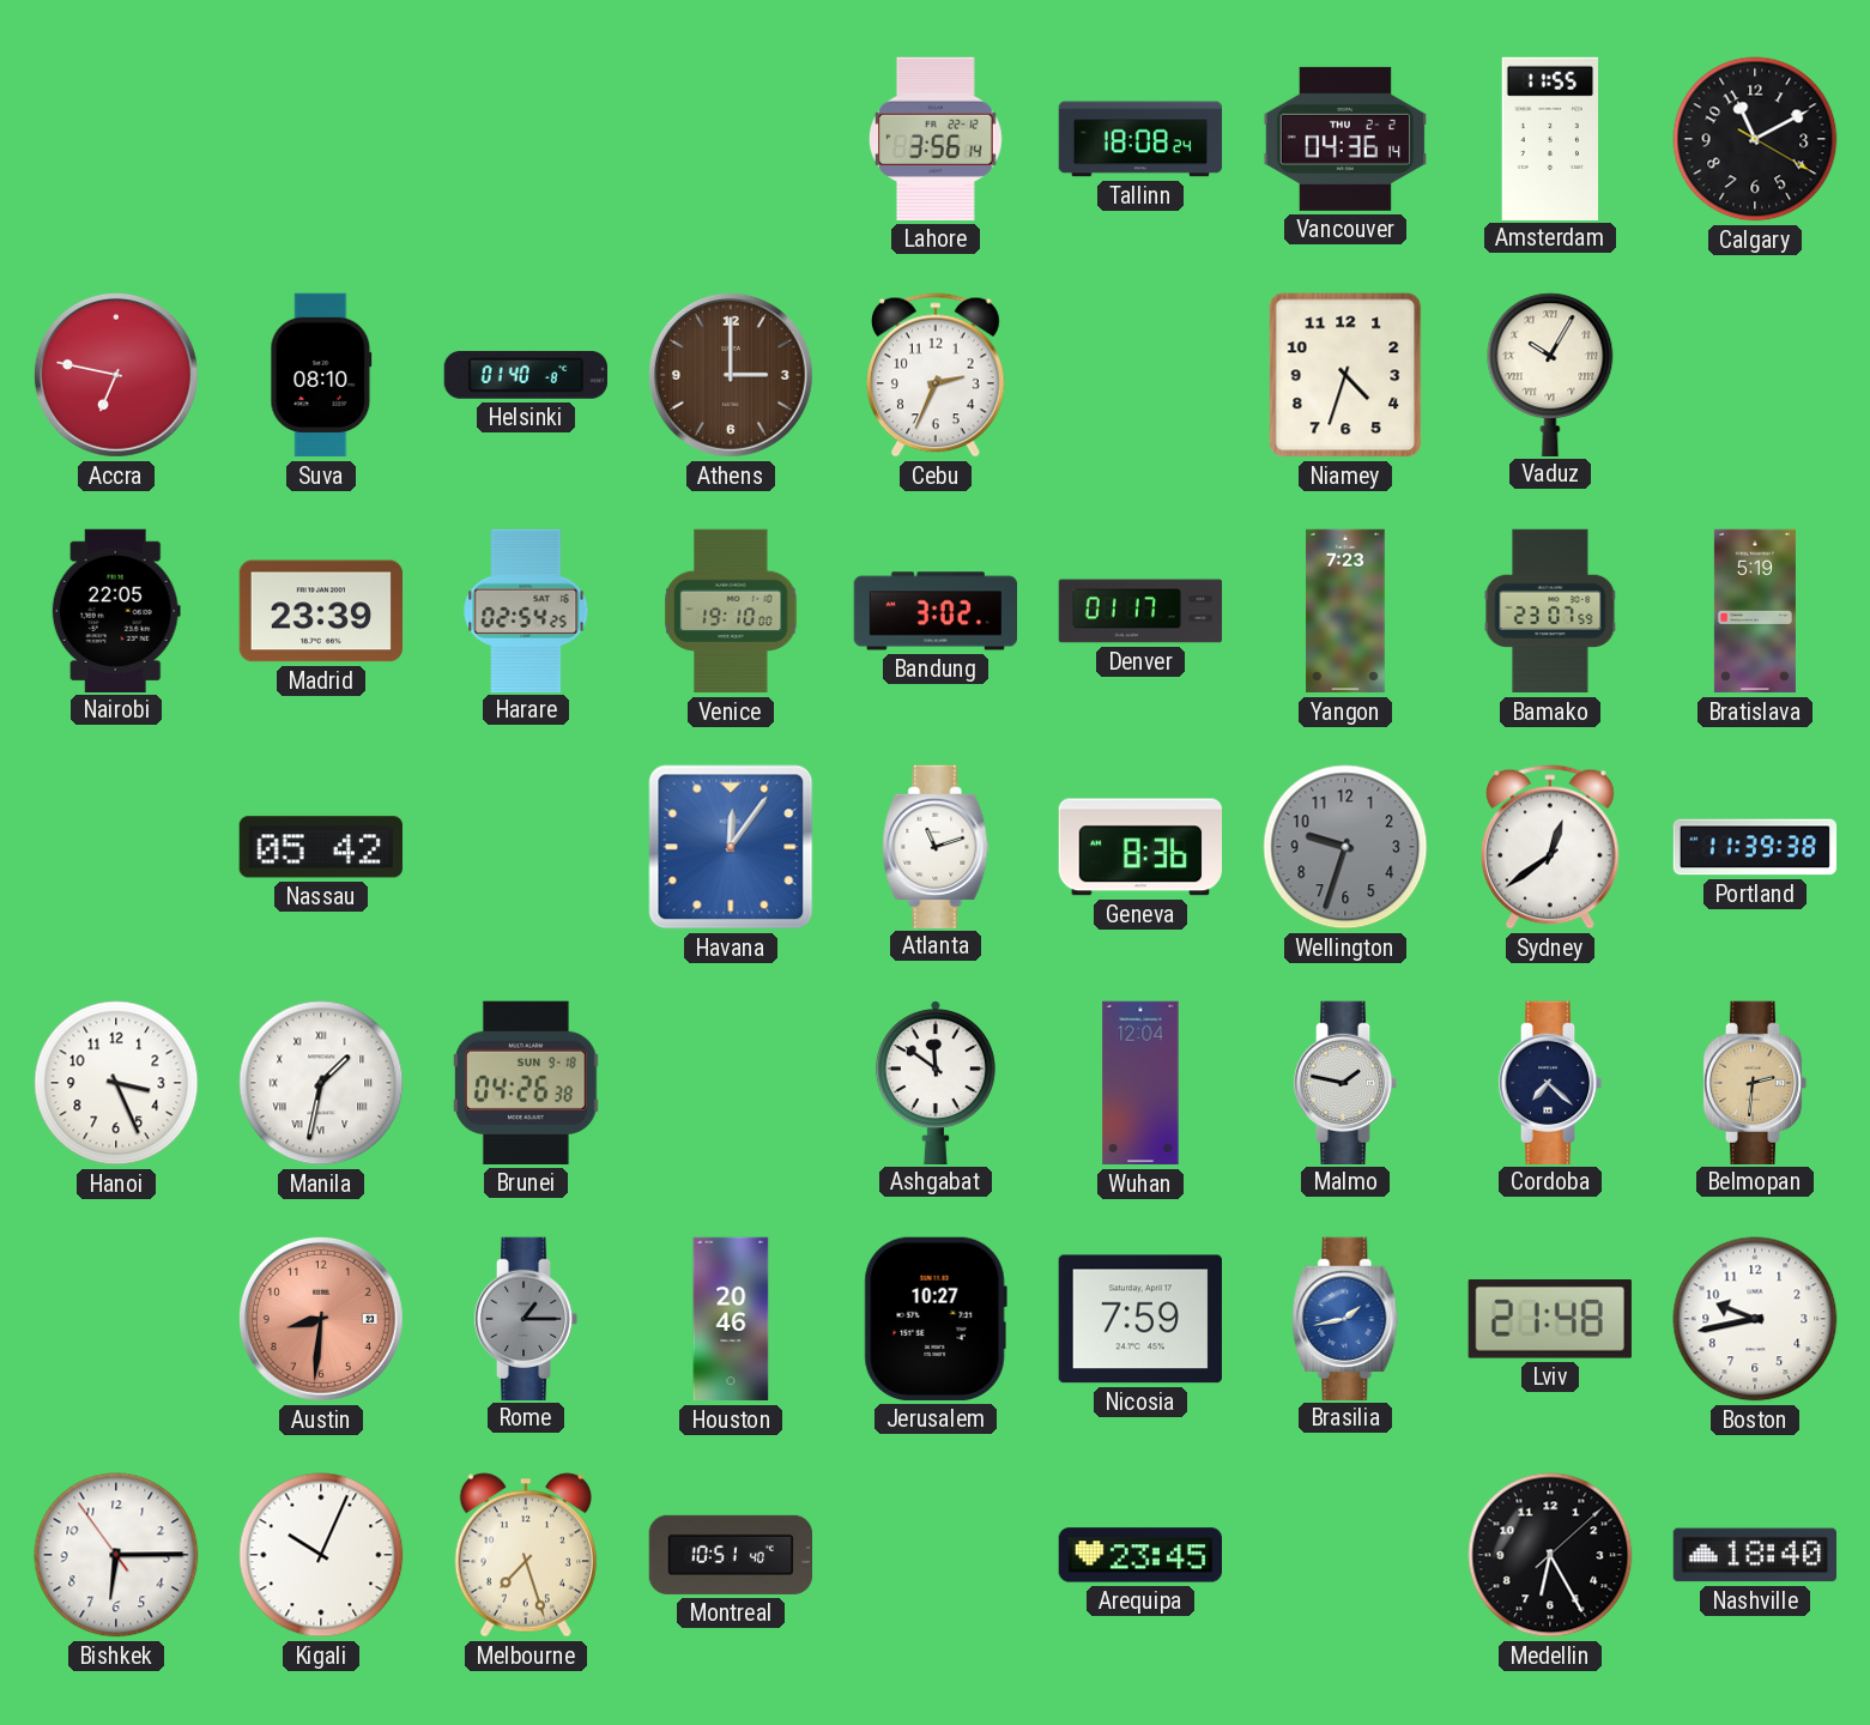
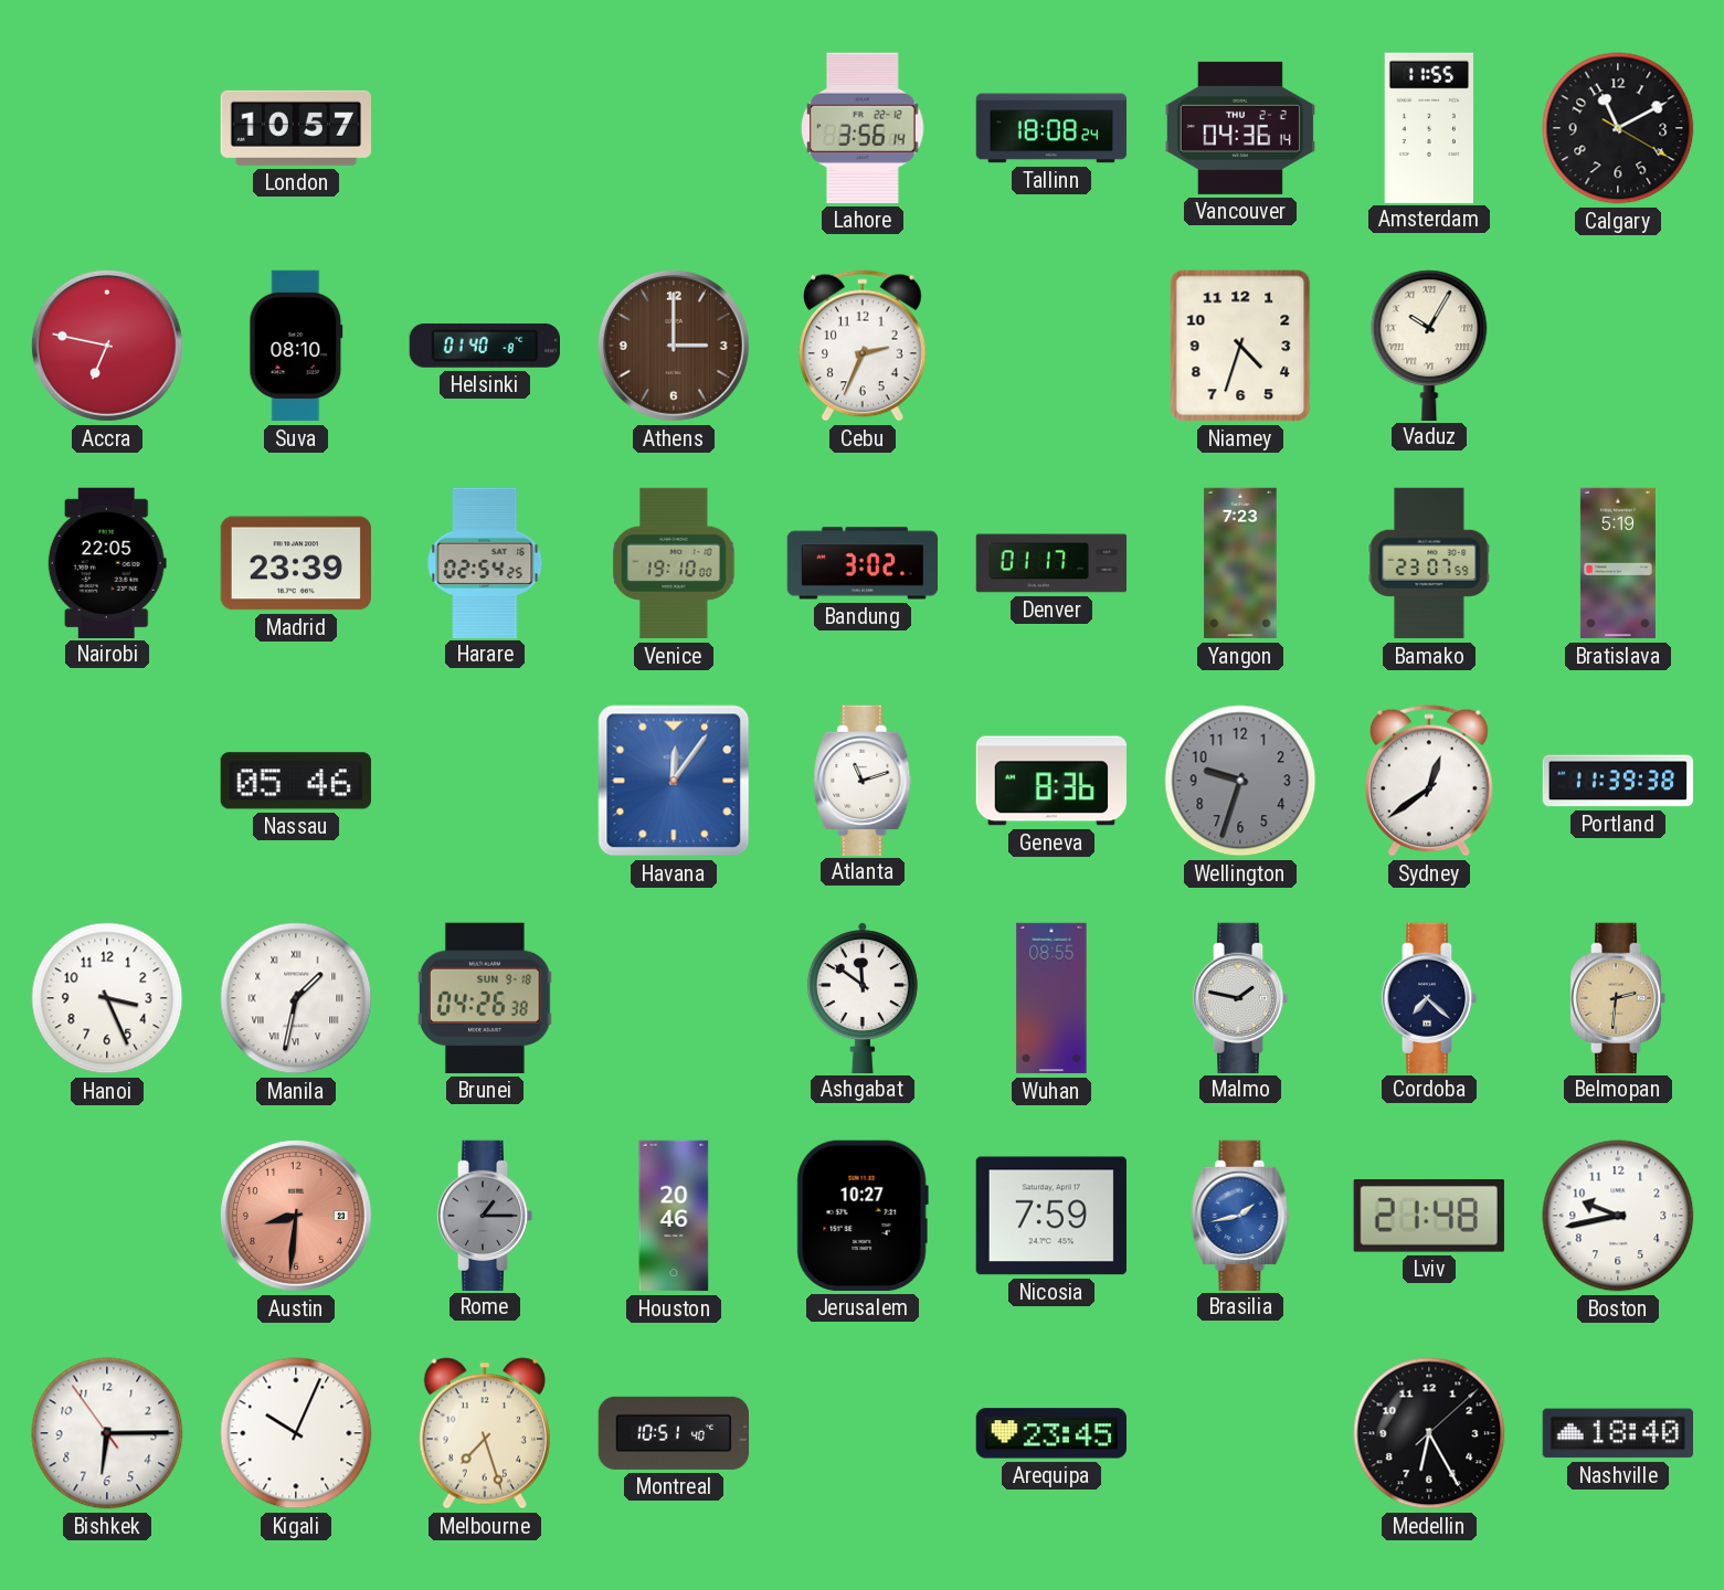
London: none -> 10:57
Nassau: 05:42 -> 05:46
Wuhan: 12:04 -> 08:55
